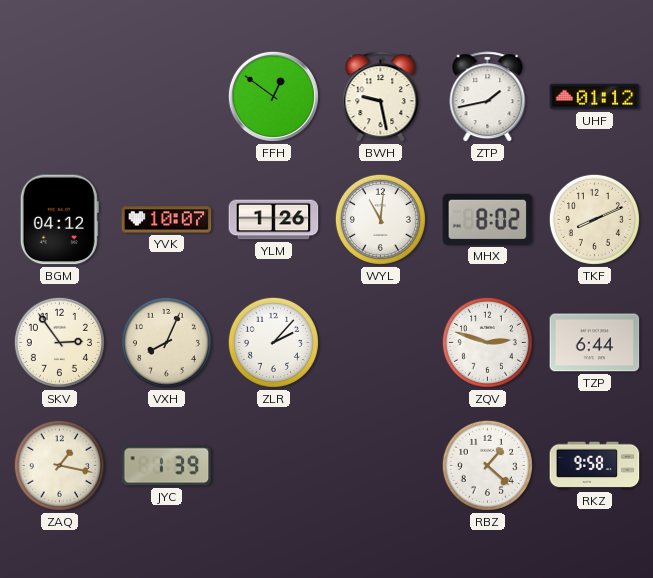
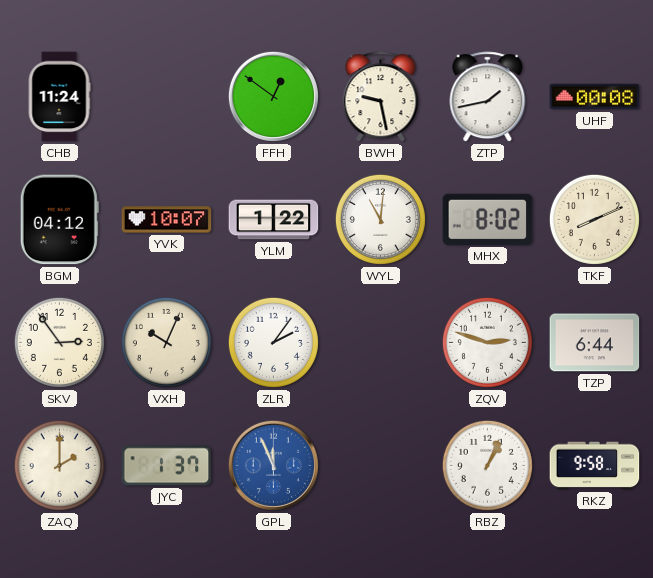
CHB: none -> 11:24
UHF: 01:12 -> 00:08
YLM: 1:26 -> 1:22
VXH: 8:04 -> 10:04
ZLR: 2:07 -> 2:06
ZAQ: 1:17 -> 2:00
JYC: 1:39 -> 1:37
GPL: none -> 11:56
RBZ: 1:22 -> 1:04
